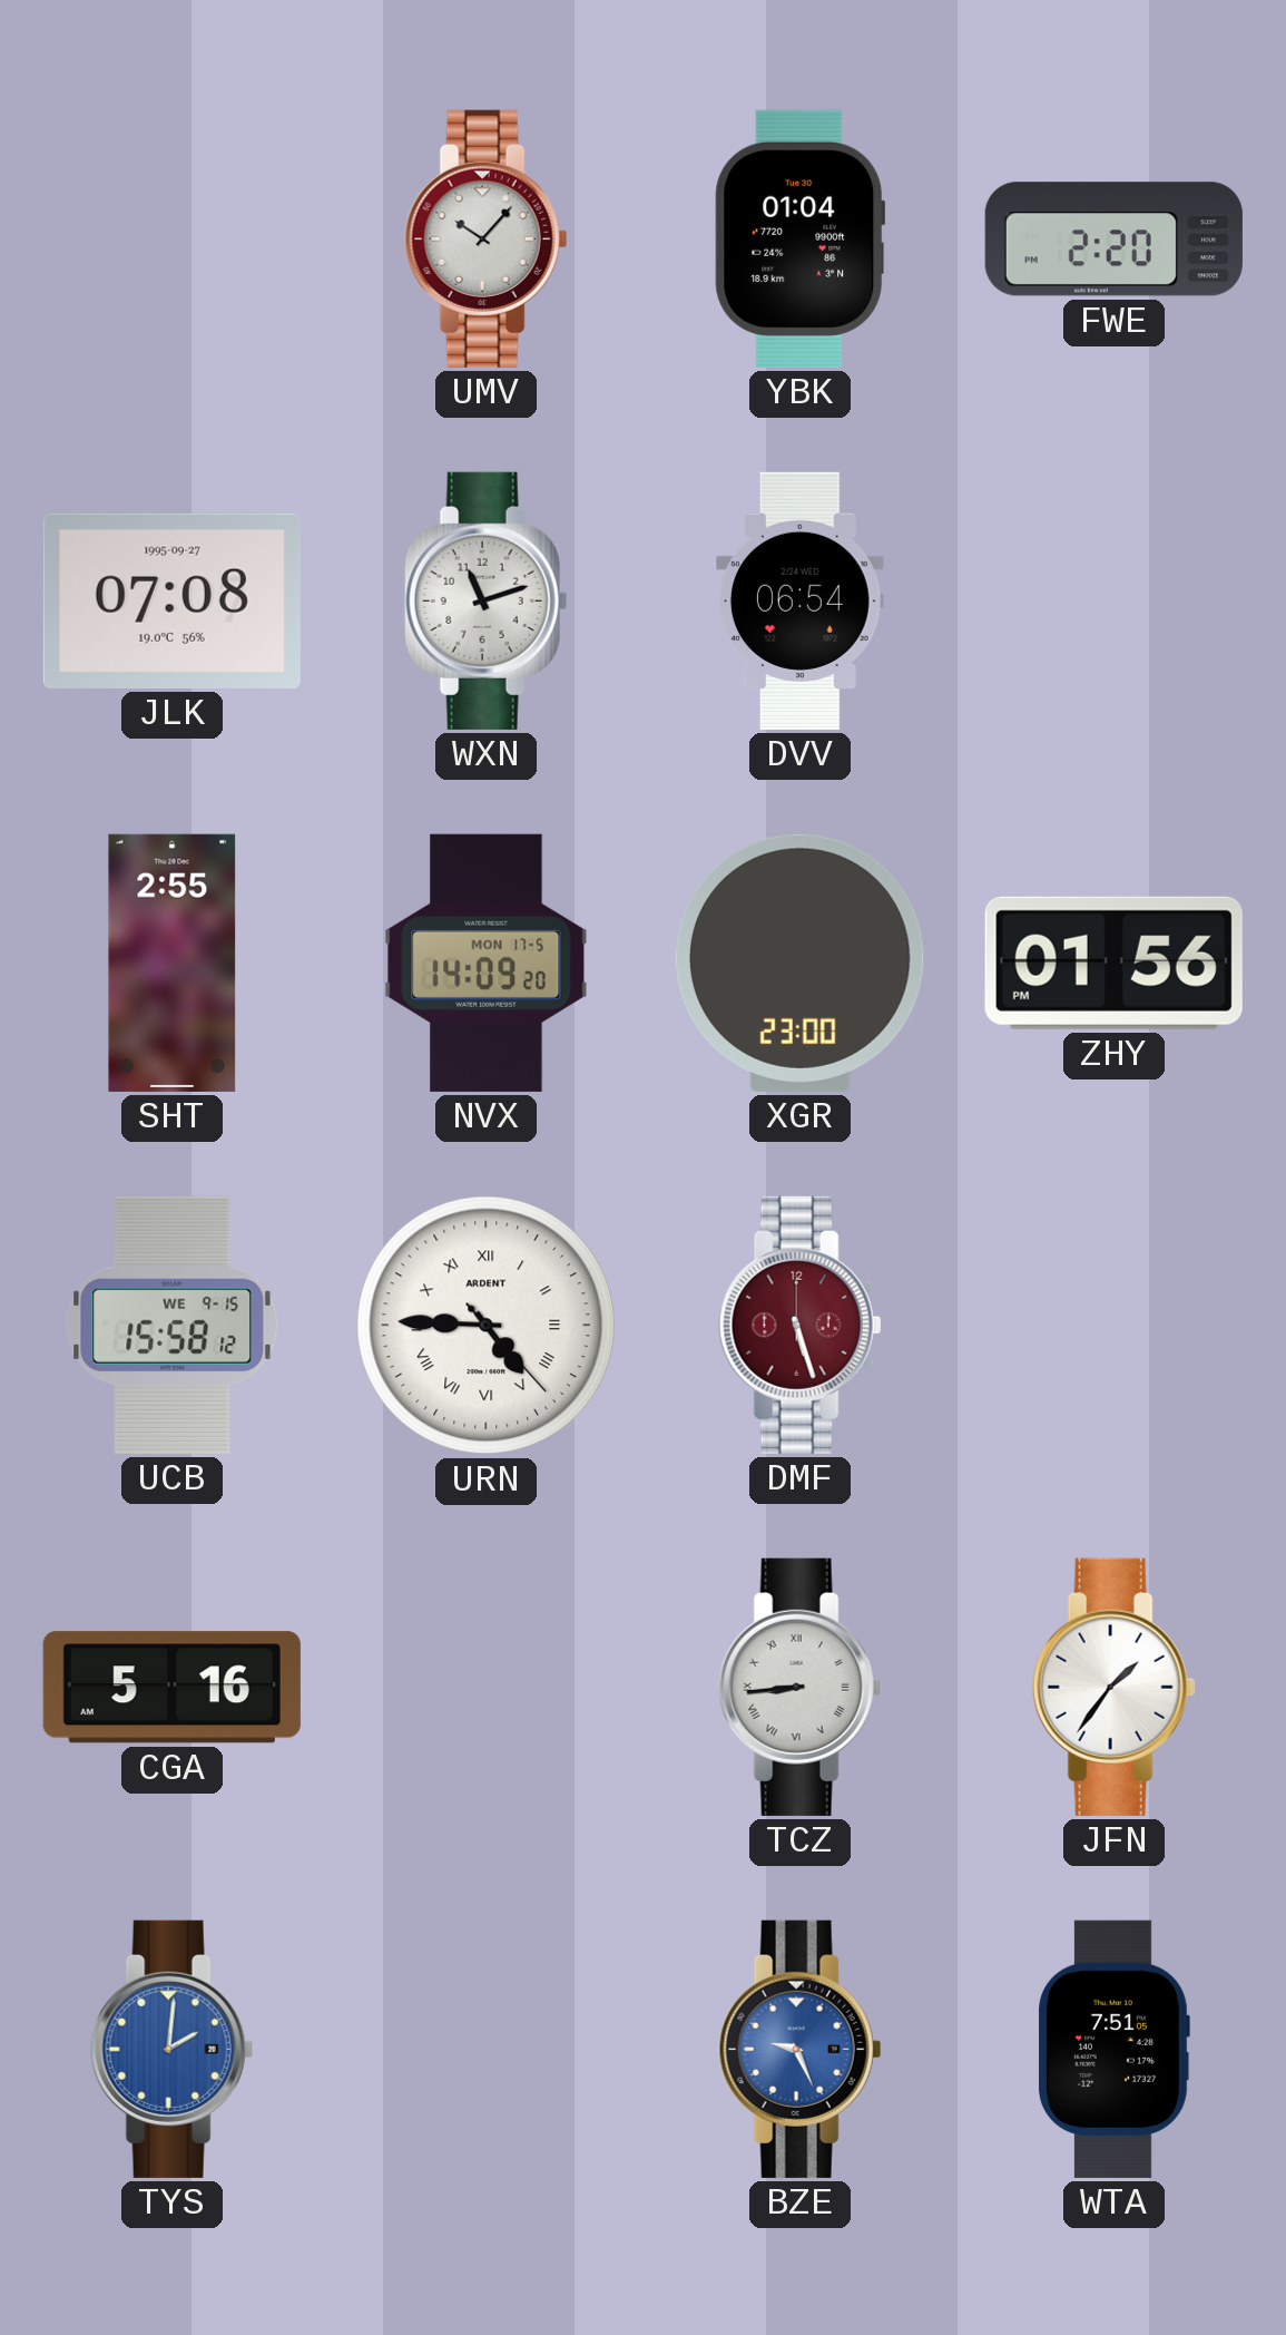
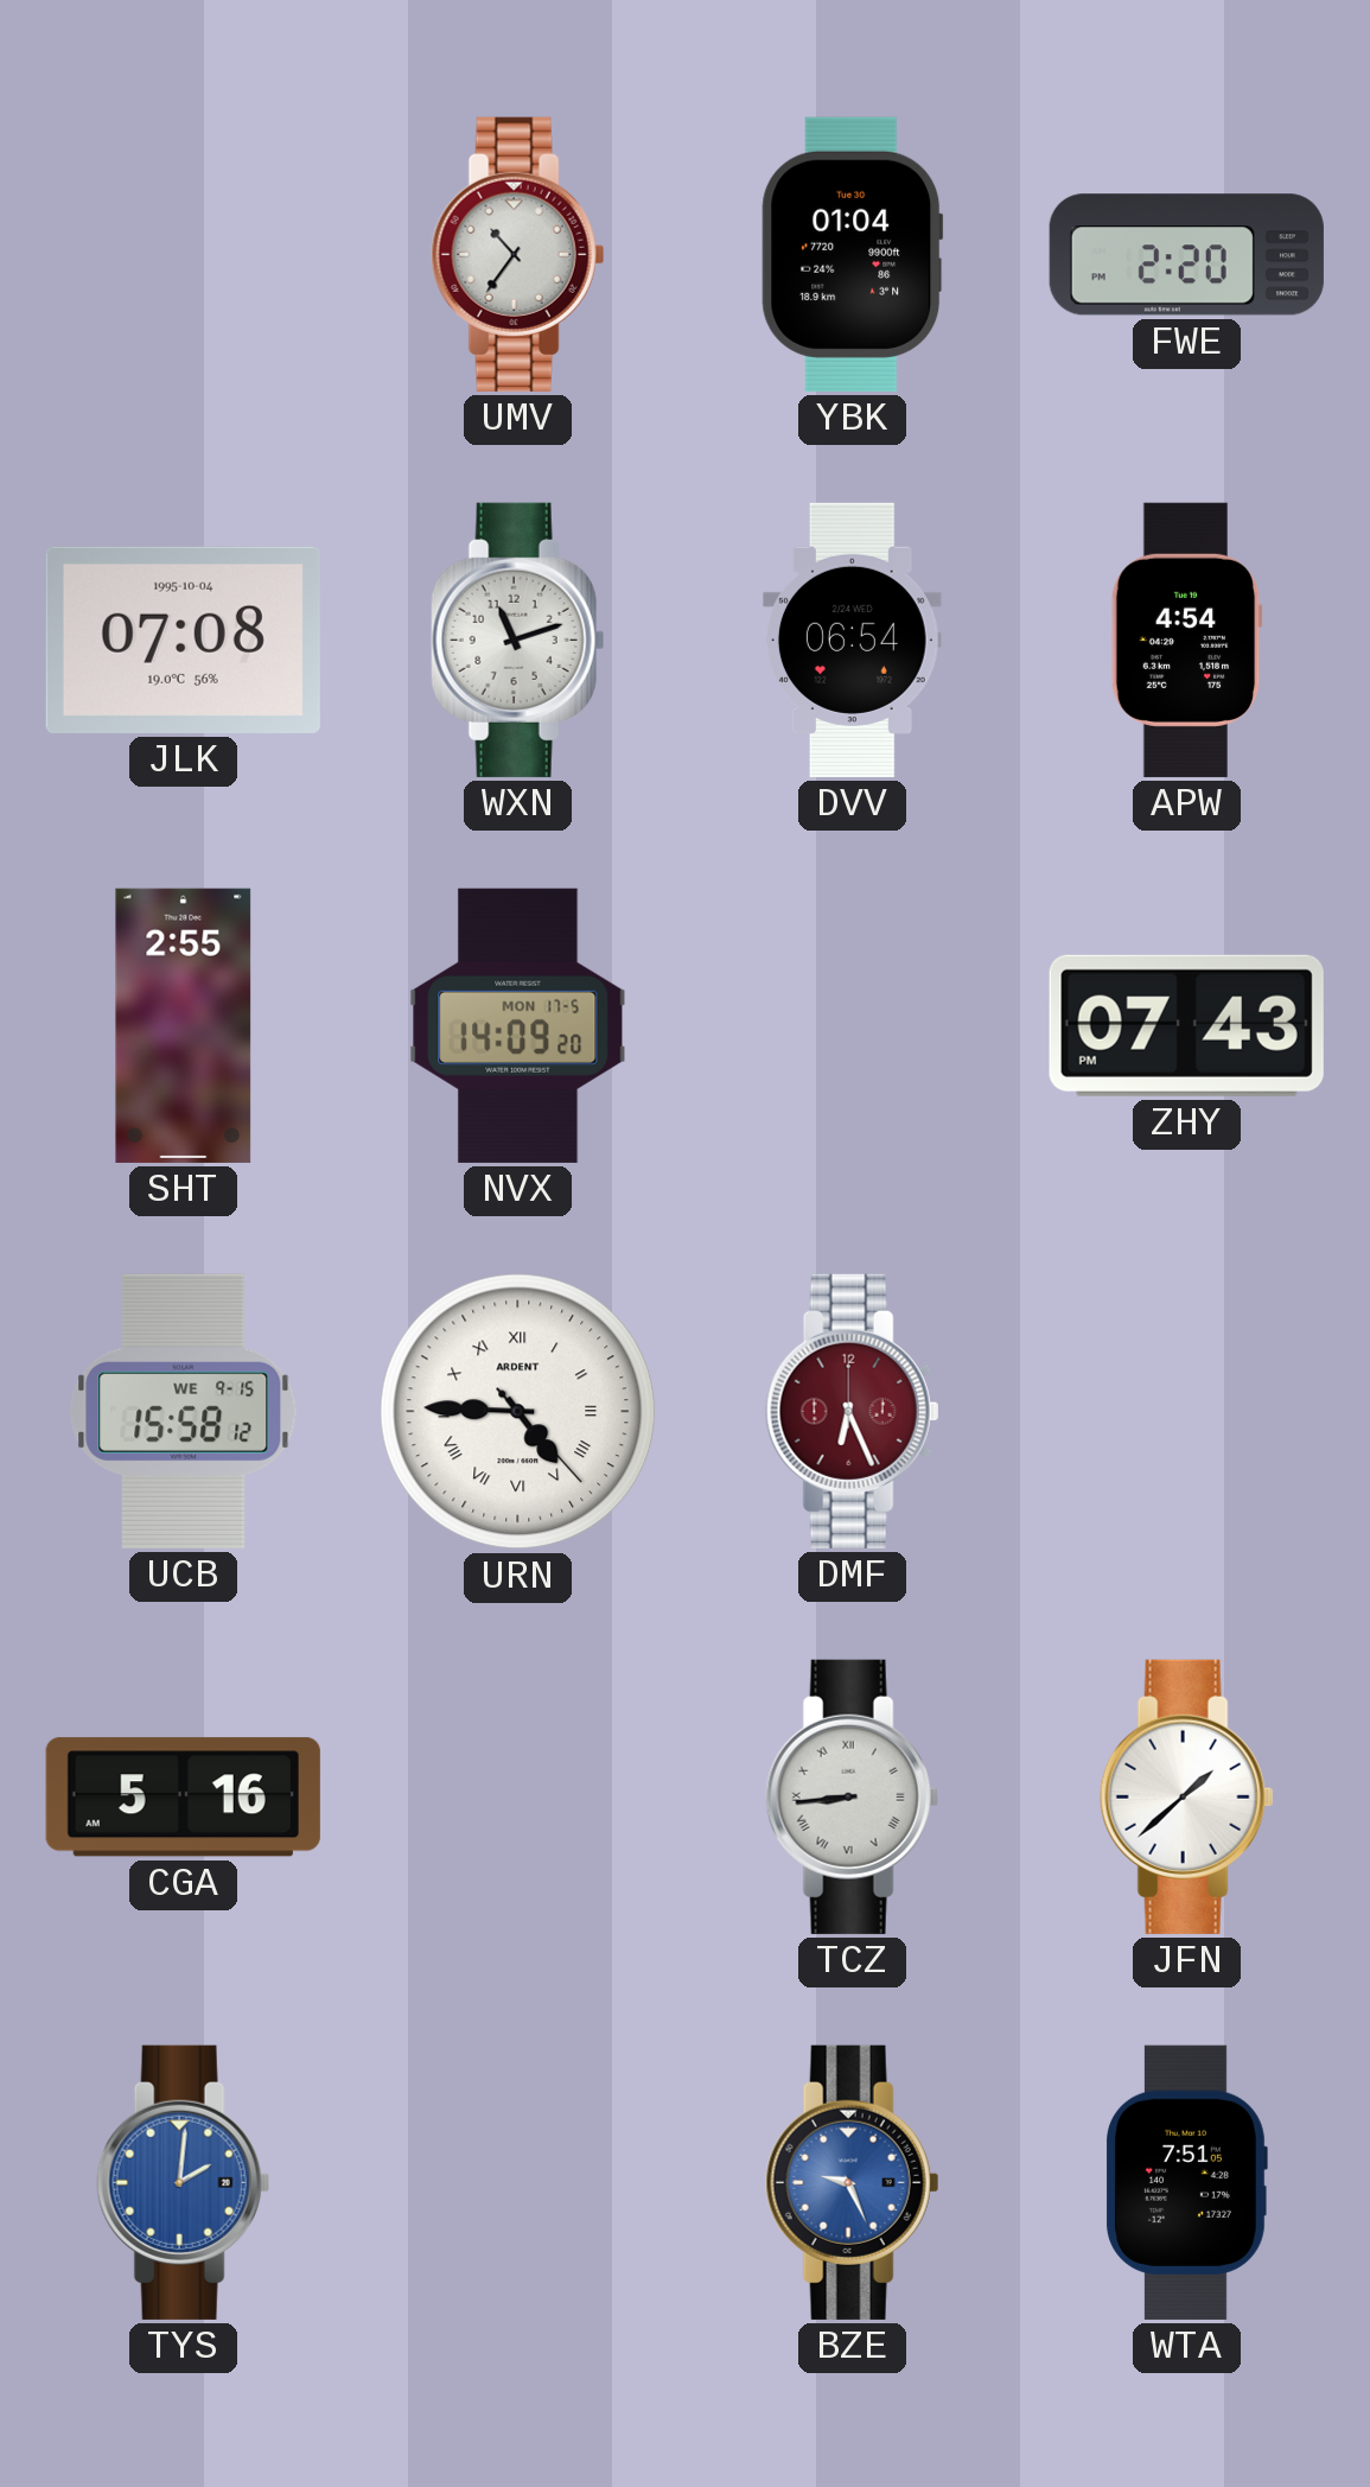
UMV: 10:07 -> 10:36
JLK date: 1995-09-27 -> 1995-10-04
APW: none -> 4:54
XGR: 23:00 -> none
ZHY: 01:56 -> 07:43
DMF: 5:27 -> 6:26
JFN: 1:36 -> 1:38
